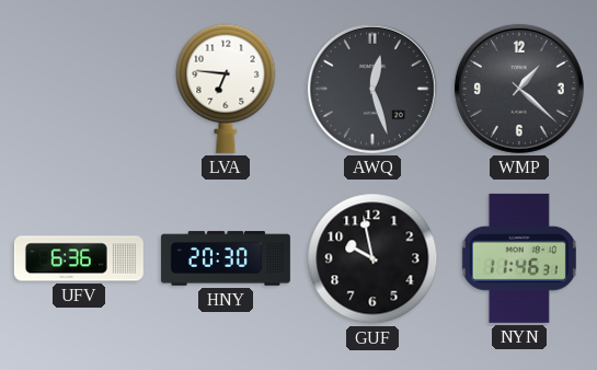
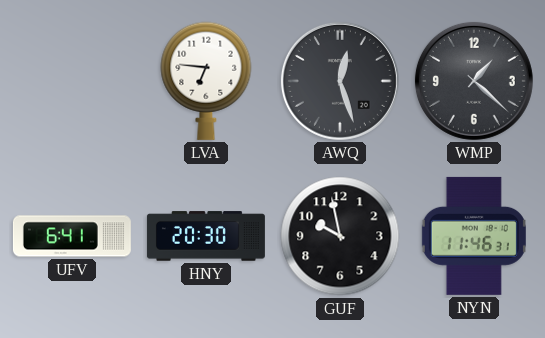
UFV: 6:36 -> 6:41
